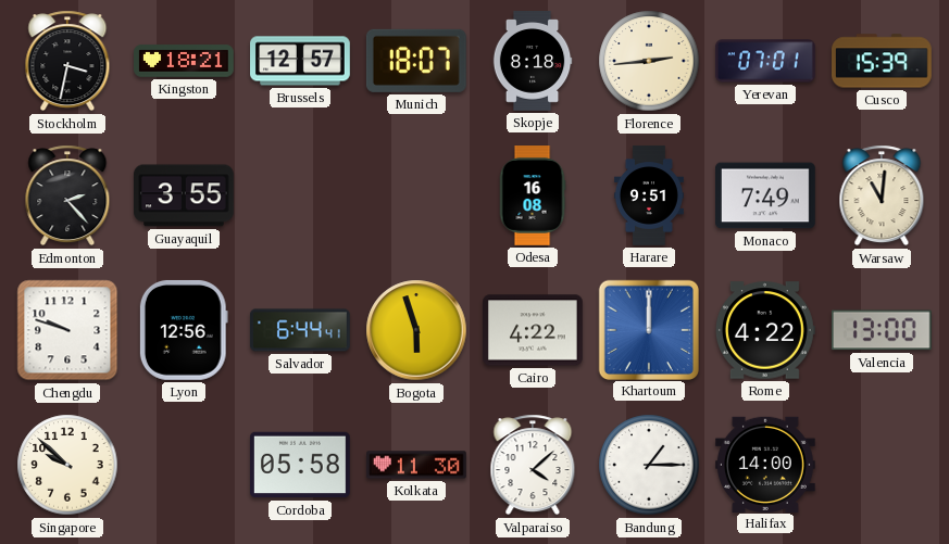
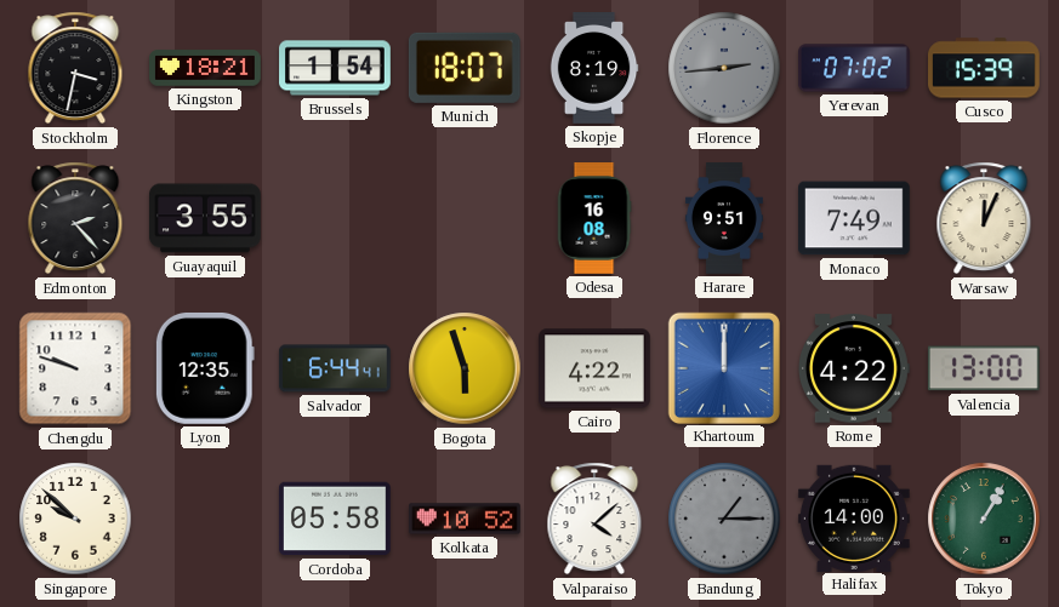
Brussels: 12:57 -> 1:54
Skopje: 8:18 -> 8:19
Florence dial: cream -> grey
Yerevan: 07:01 -> 07:02
Warsaw: 11:01 -> 12:04
Lyon: 12:56 -> 12:35
Kolkata: 11:30 -> 10:52
Bandung dial: white -> grey
Tokyo: none -> 1:05
